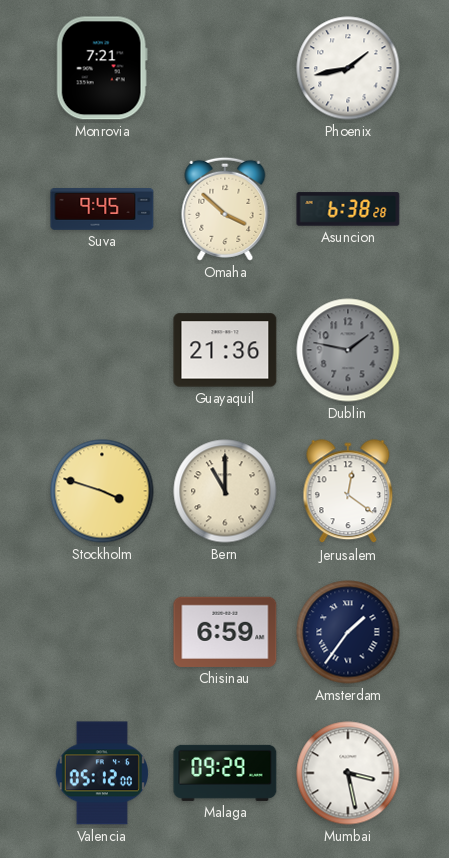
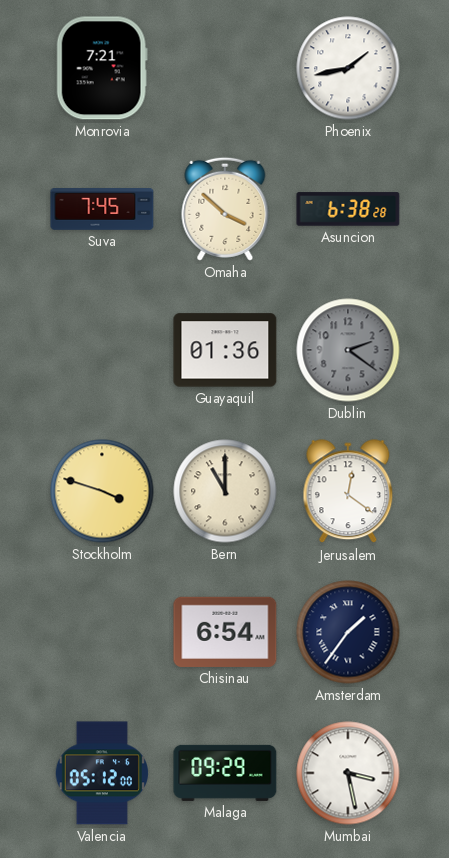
Suva: 9:45 -> 7:45
Guayaquil: 21:36 -> 01:36
Dublin: 1:47 -> 2:21
Chisinau: 6:59 -> 6:54
